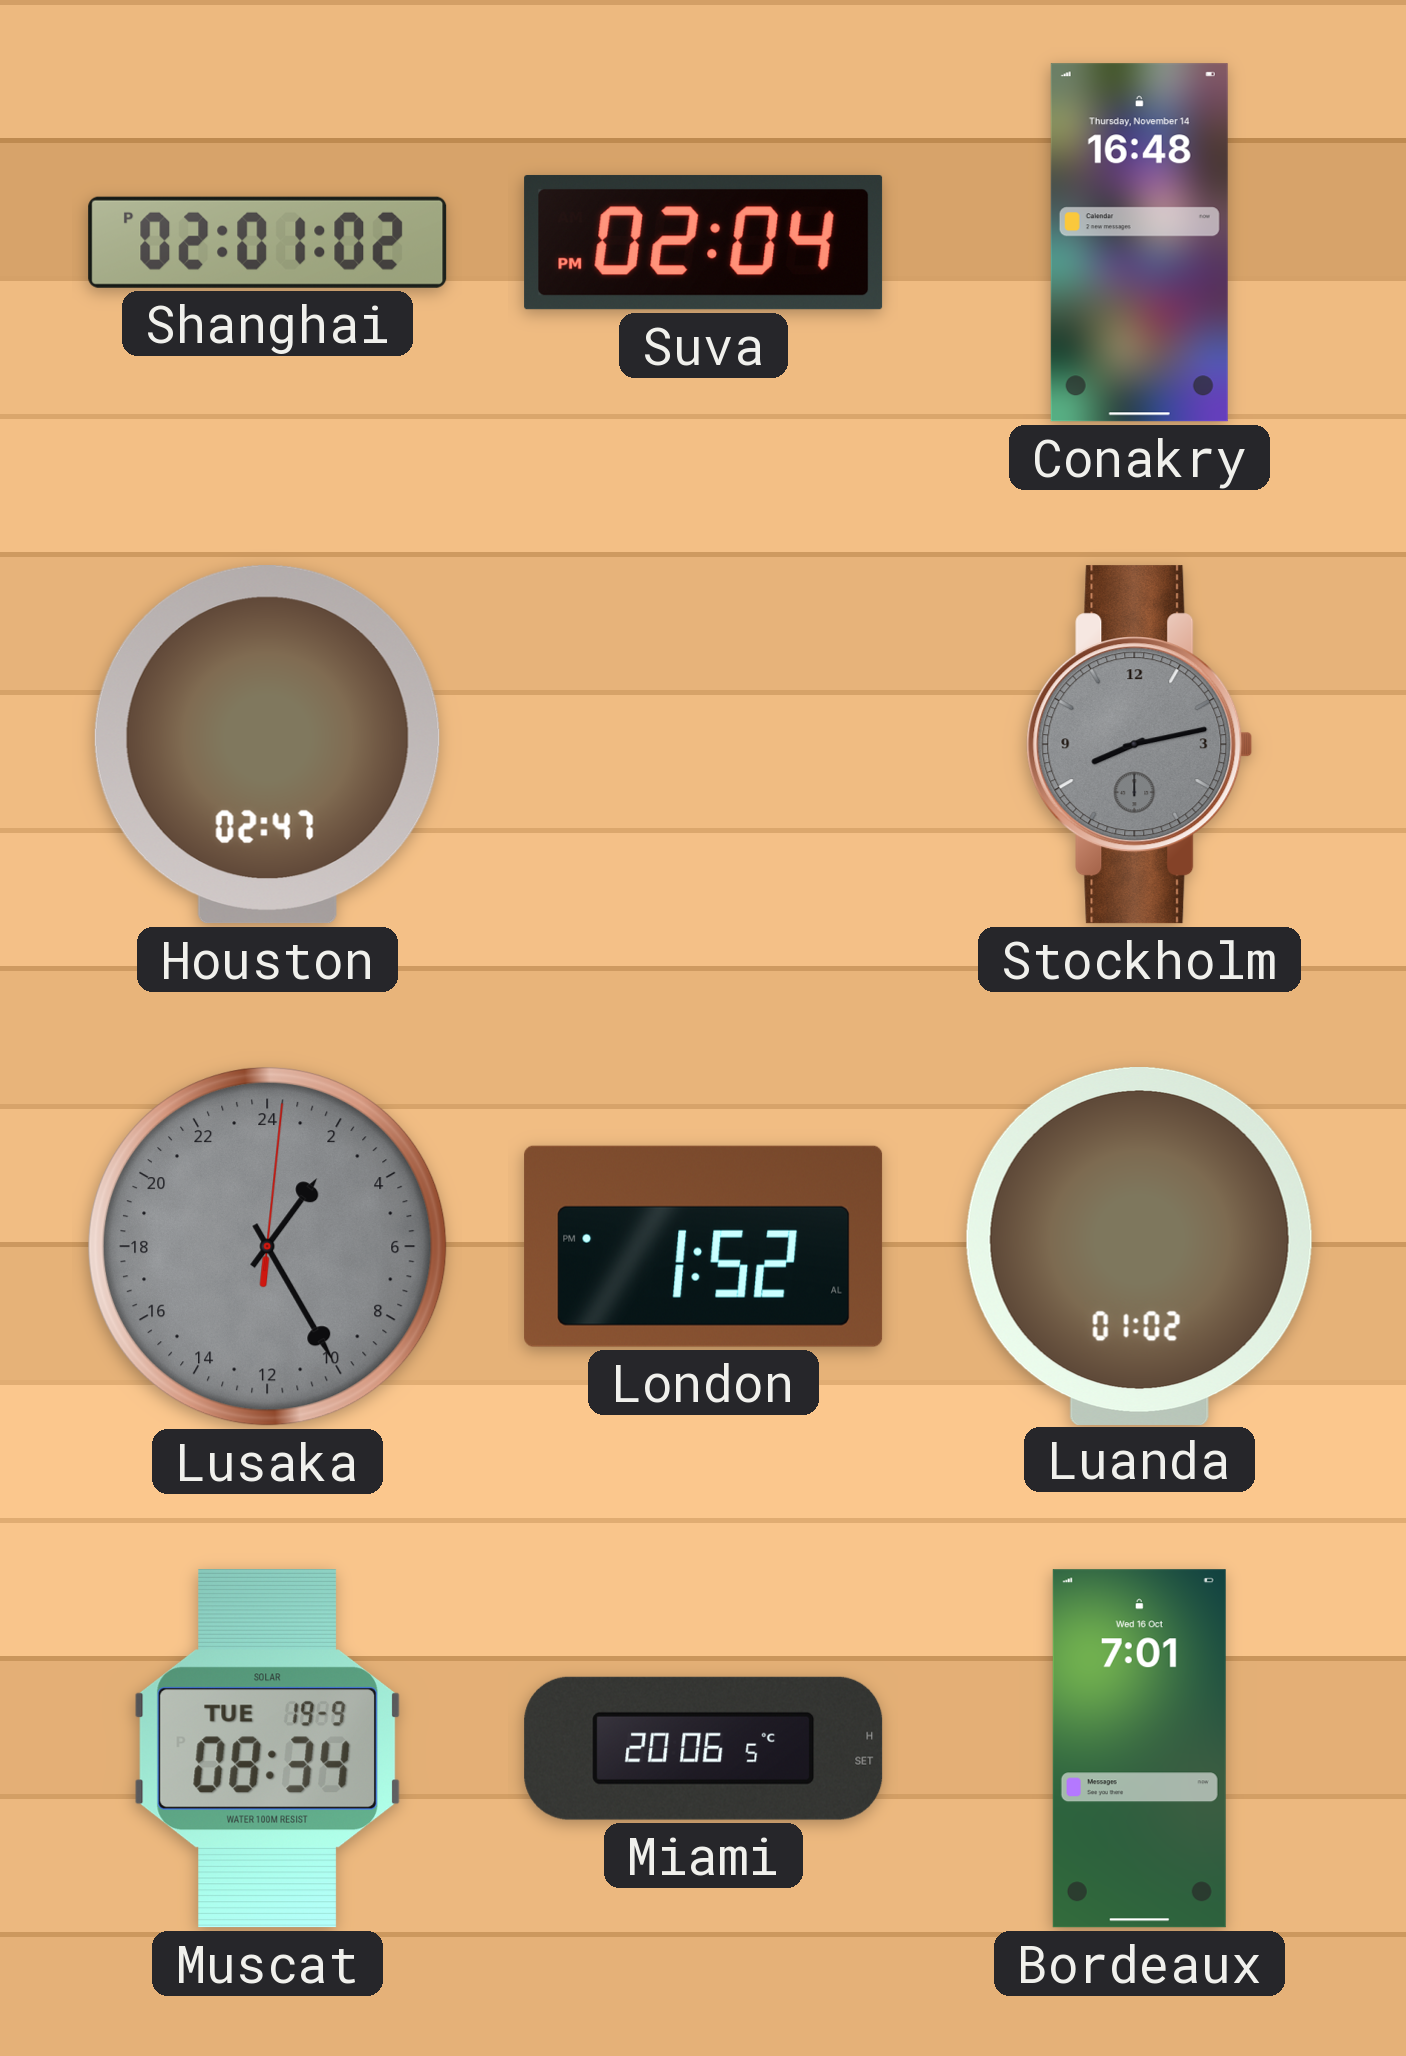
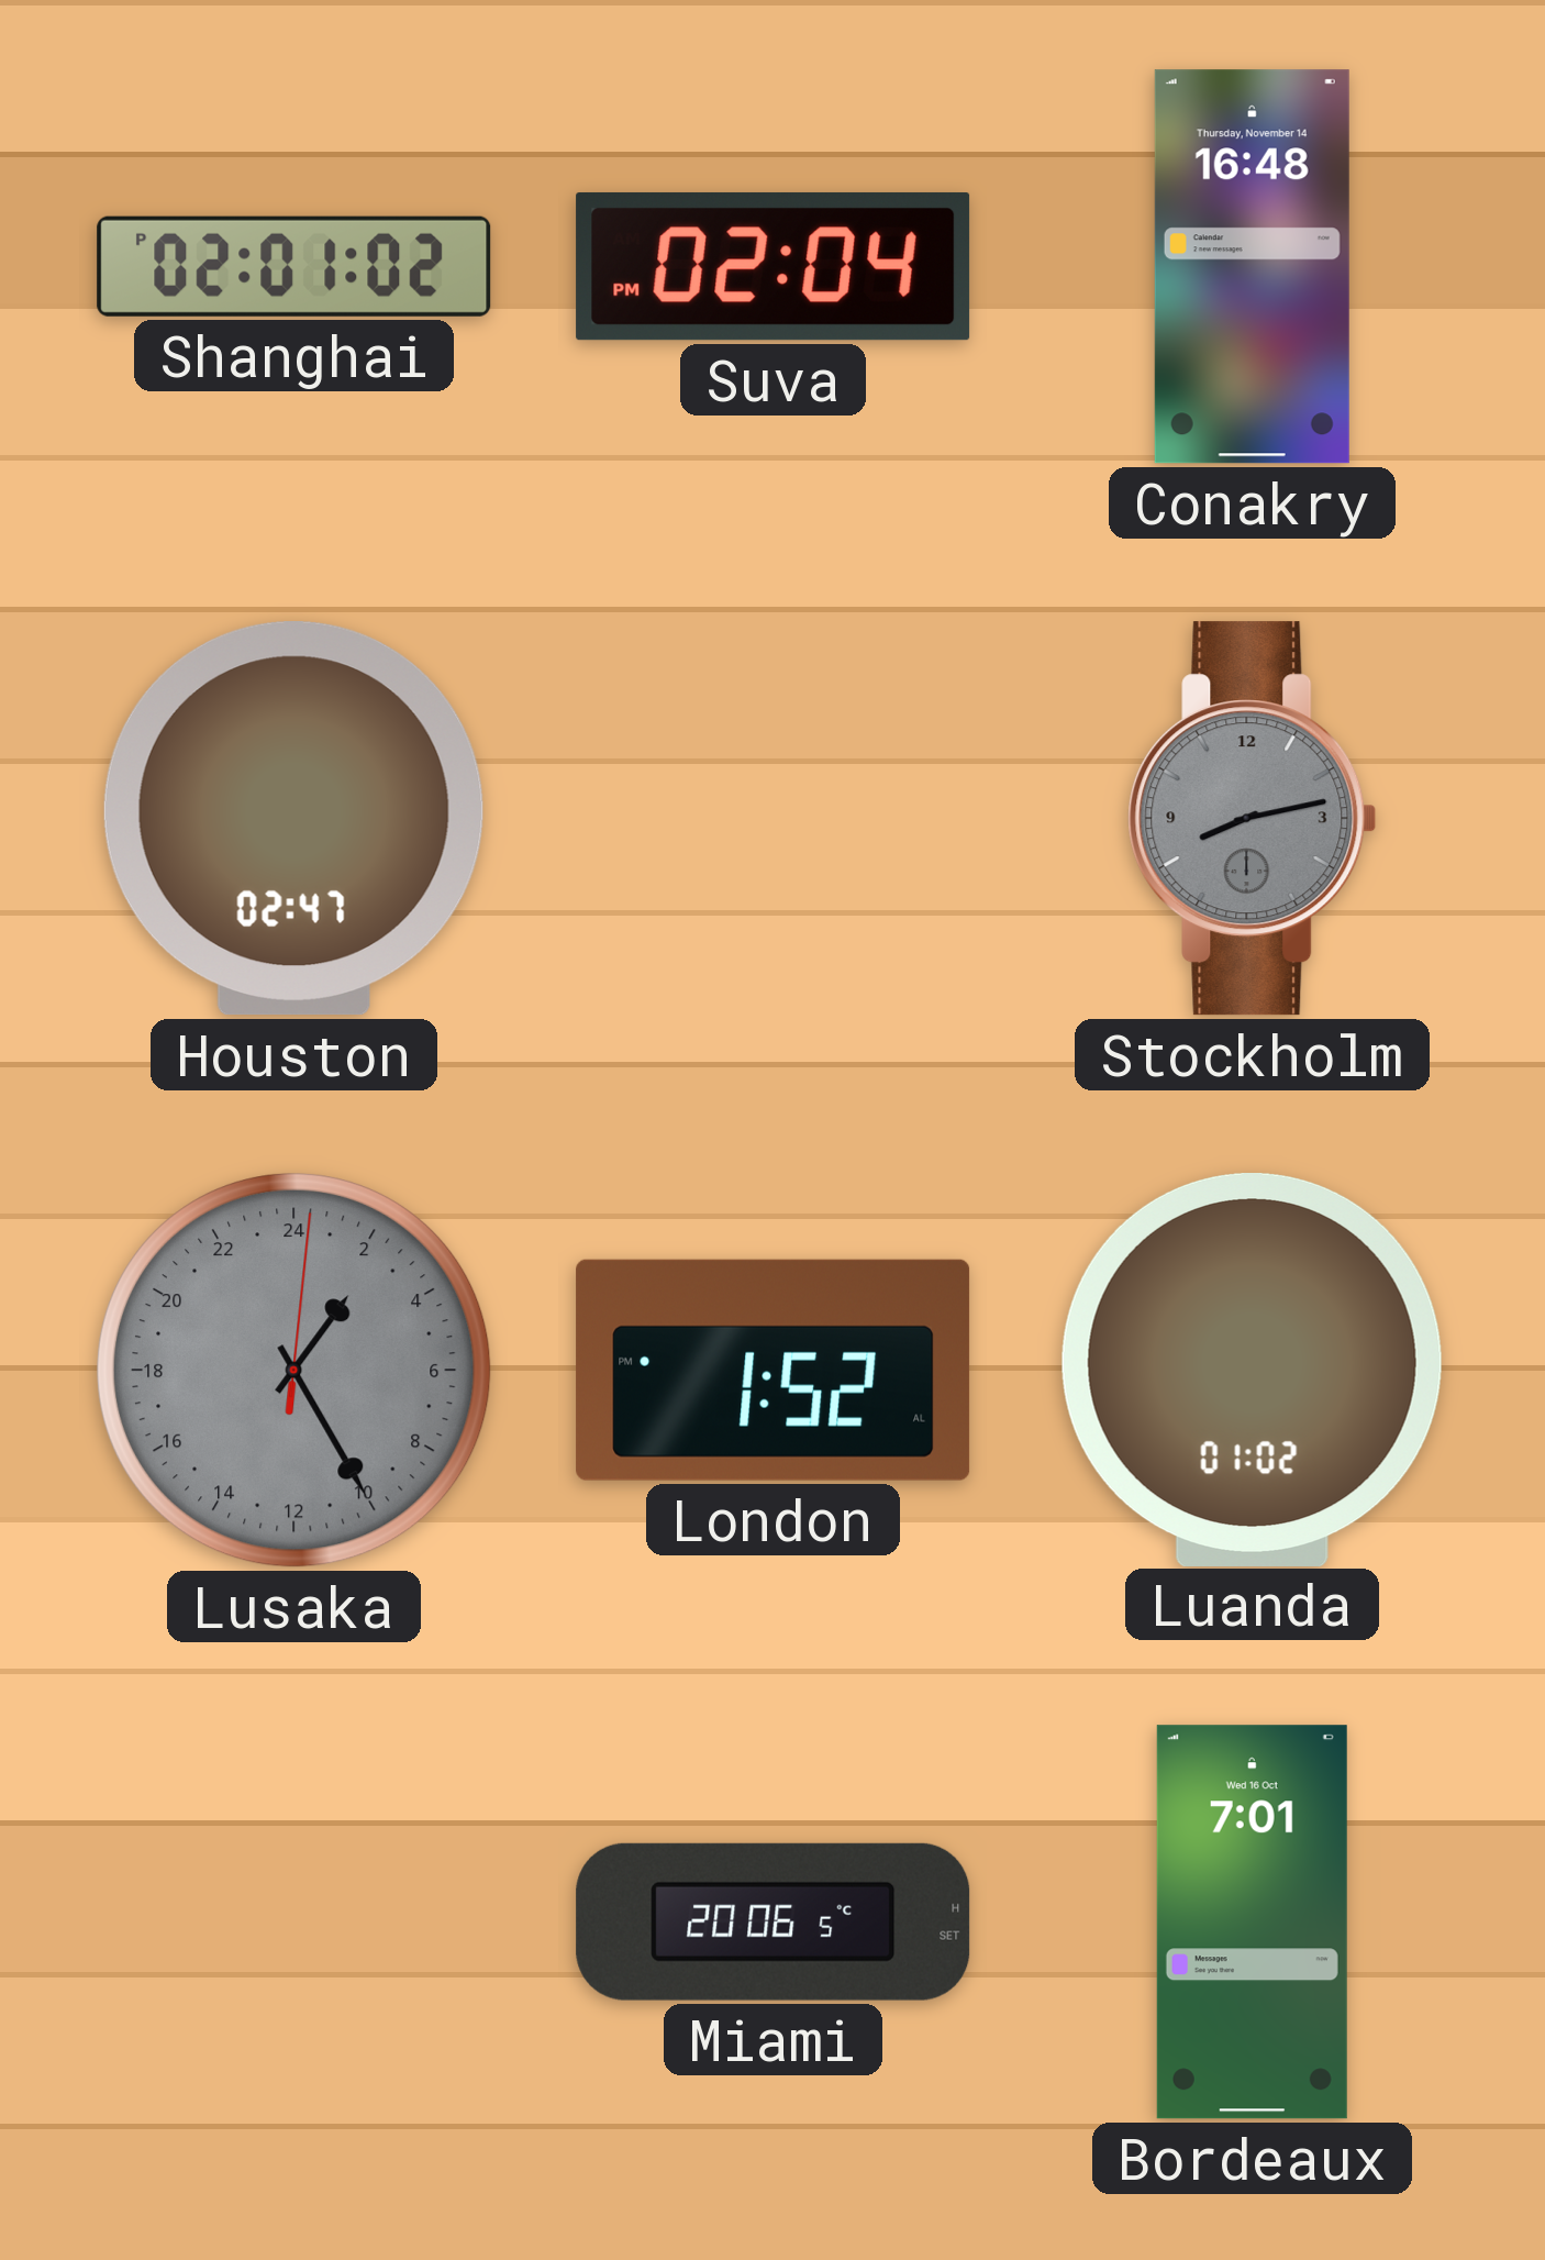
Muscat: 08:34 -> none
